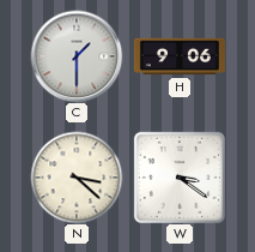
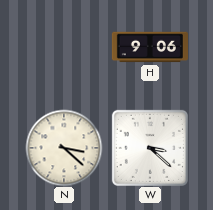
C: 1:30 -> none
W: 3:21 -> 3:22
